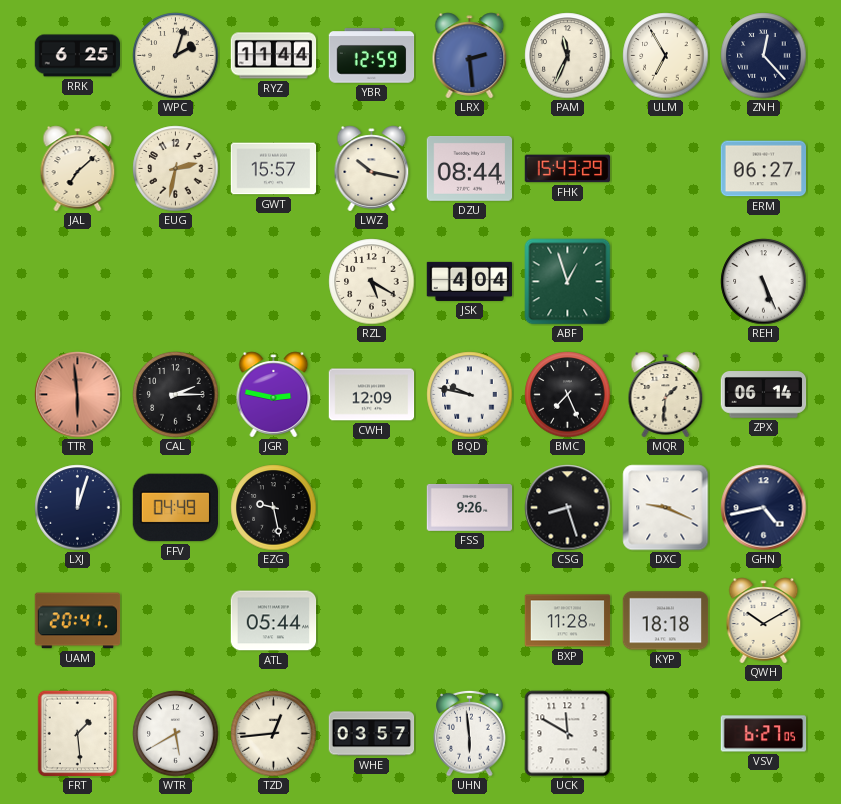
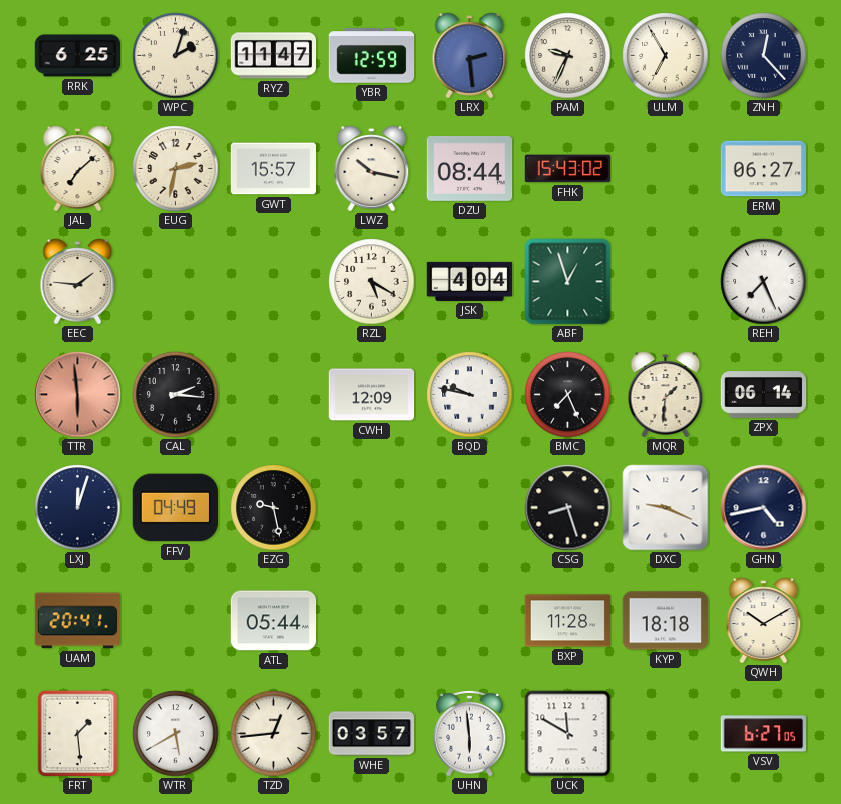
RYZ: 11:44 -> 11:47
PAM: 11:34 -> 9:34
FHK: 15:43:29 -> 15:43:02
EEC: none -> 1:46
REH: 5:26 -> 7:26
CAL: 2:15 -> 2:16
JGR: 2:47 -> none
FSS: 9:26 -> none
